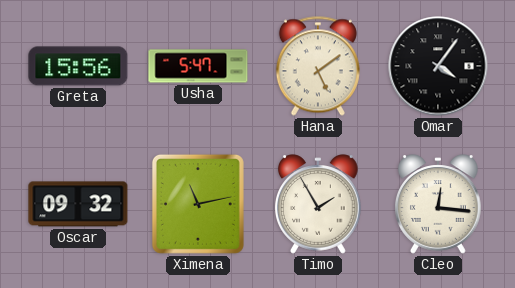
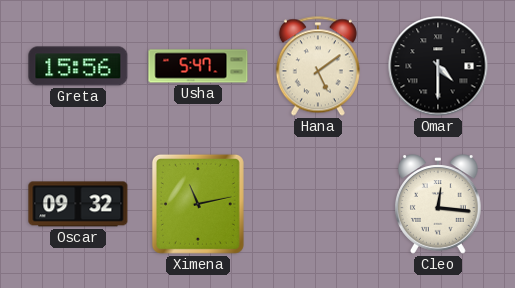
Omar: 4:06 -> 4:30
Timo: 1:55 -> none
